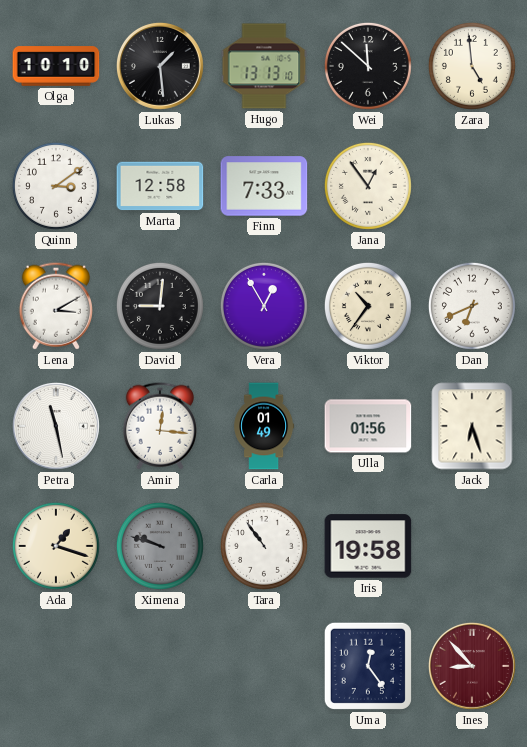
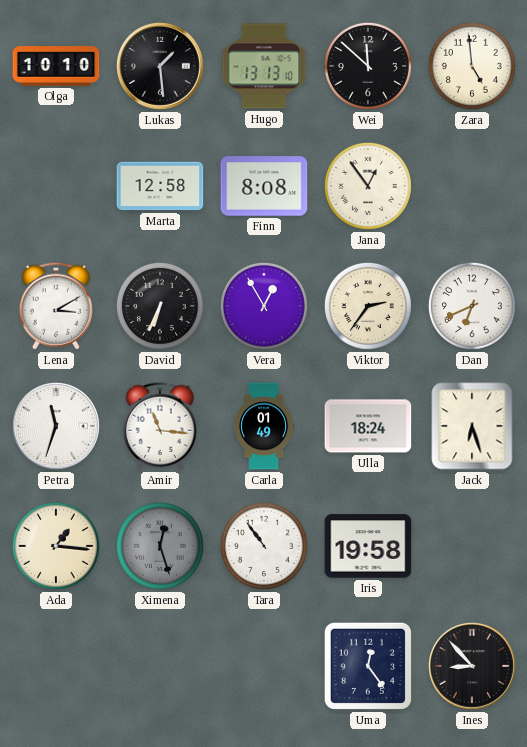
Quinn: 3:09 -> none
Finn: 7:33 -> 8:08
David: 9:01 -> 6:34
Viktor: 10:36 -> 2:36
Petra: 11:28 -> 11:33
Amir: 12:16 -> 11:16
Ulla: 01:56 -> 18:24
Ada: 1:18 -> 1:16
Ximena: 9:48 -> 12:27
Ines dial: burgundy -> black
